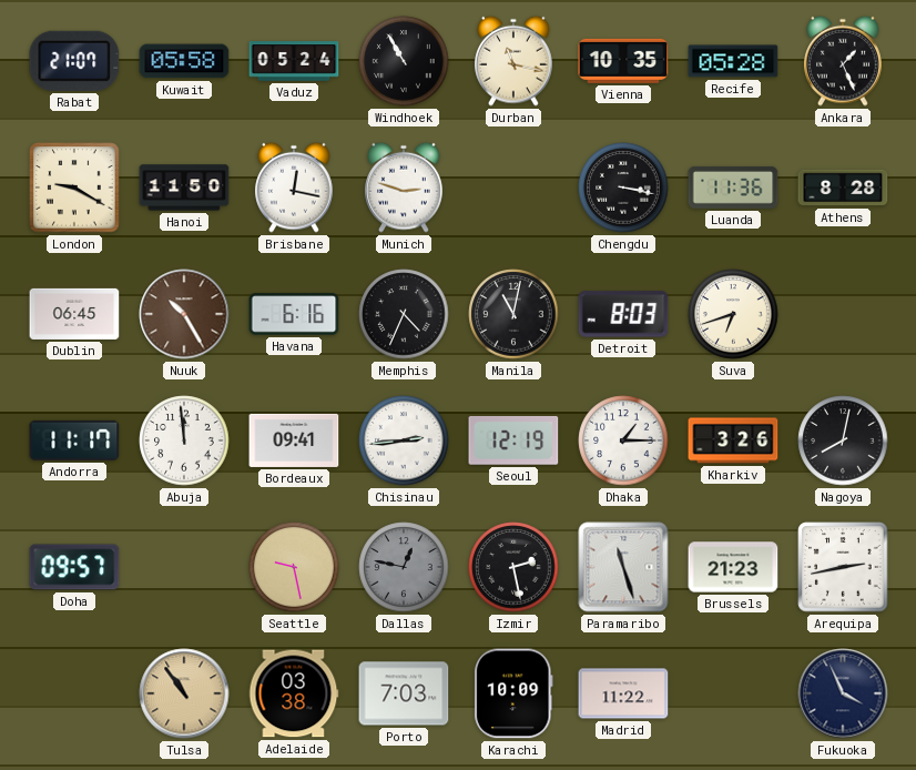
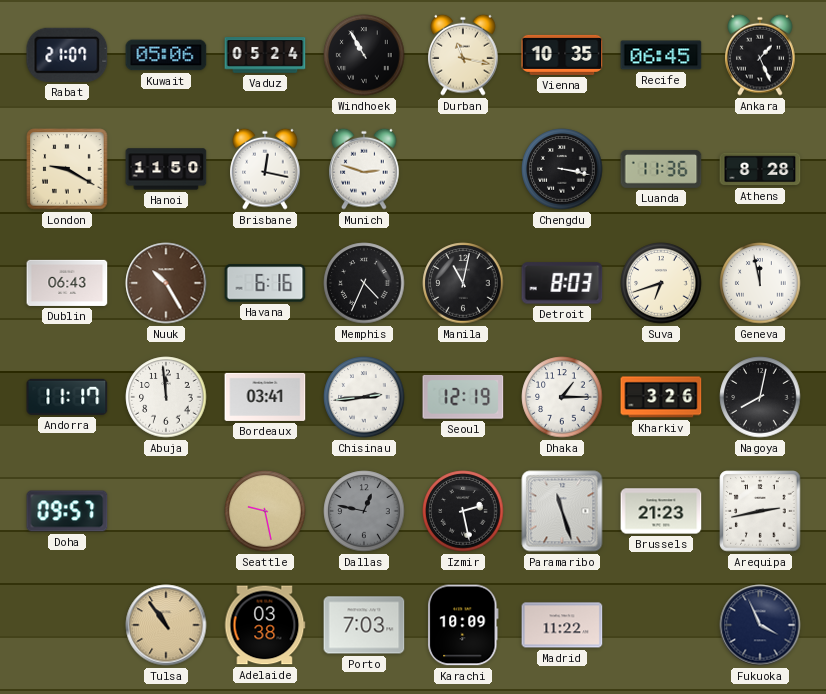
Kuwait: 05:58 -> 05:06
Recife: 05:28 -> 06:45
Dublin: 06:45 -> 06:43
Geneva: none -> 11:58
Bordeaux: 09:41 -> 03:41
